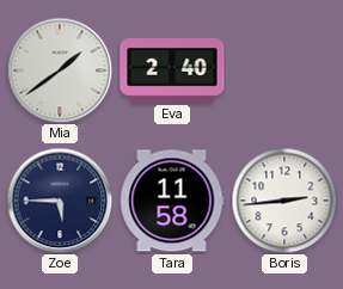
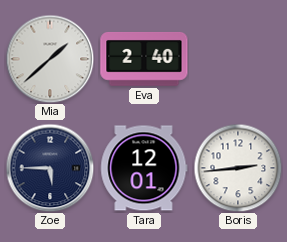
Mia: 1:39 -> 1:38
Tara: 11:58 -> 12:01
